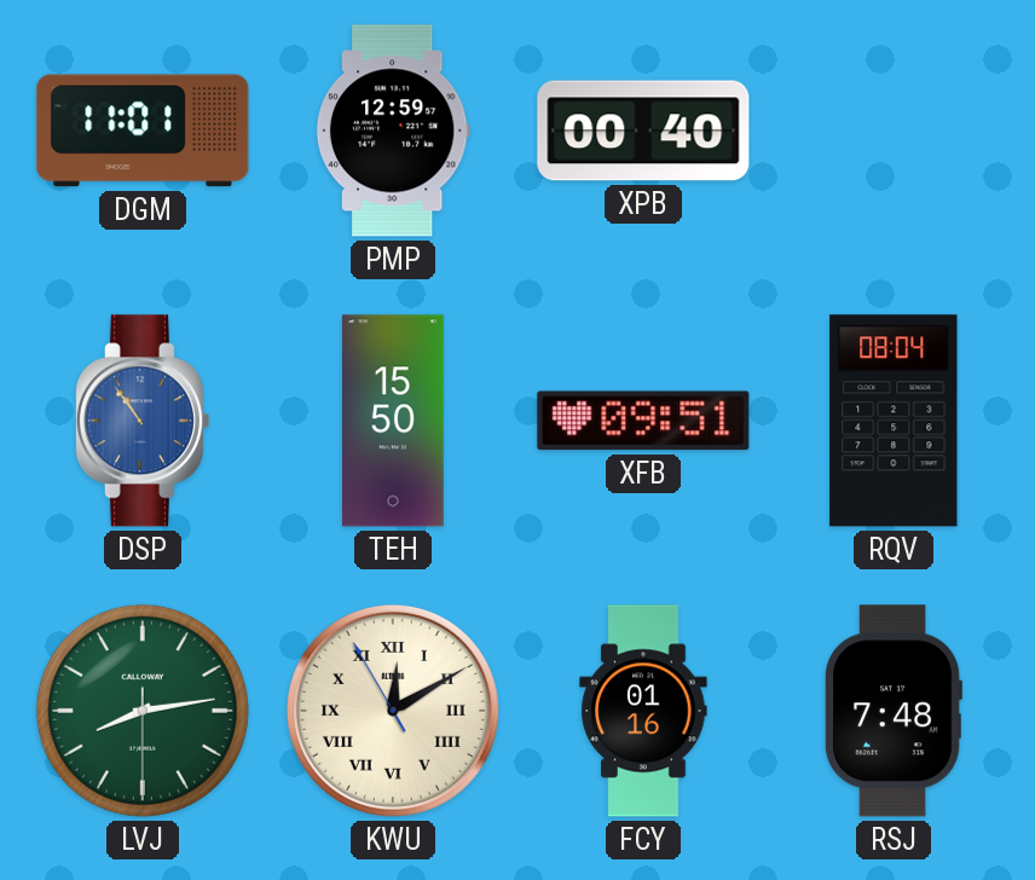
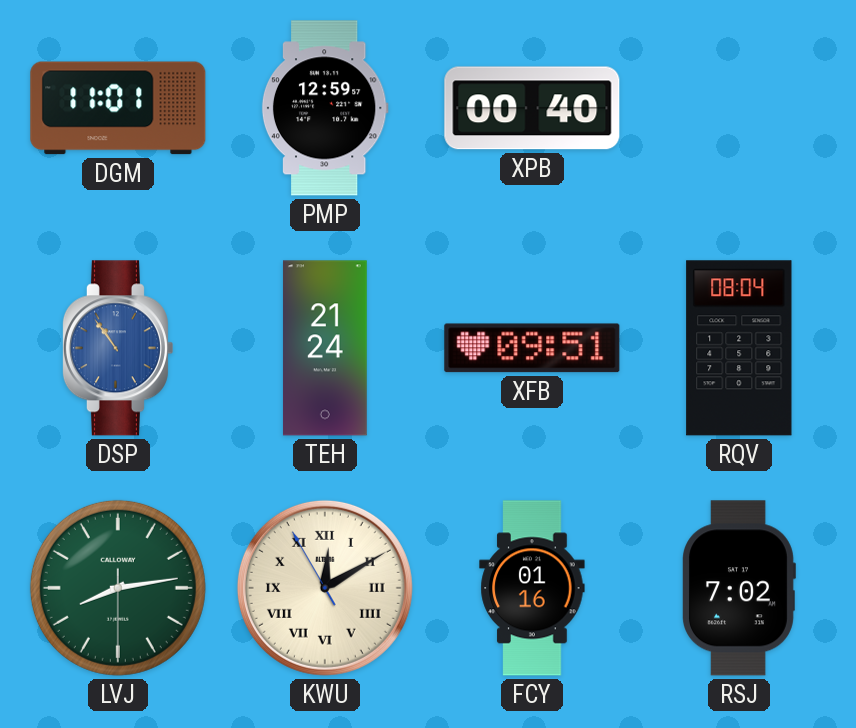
TEH: 15:50 -> 21:24
RSJ: 7:48 -> 7:02
